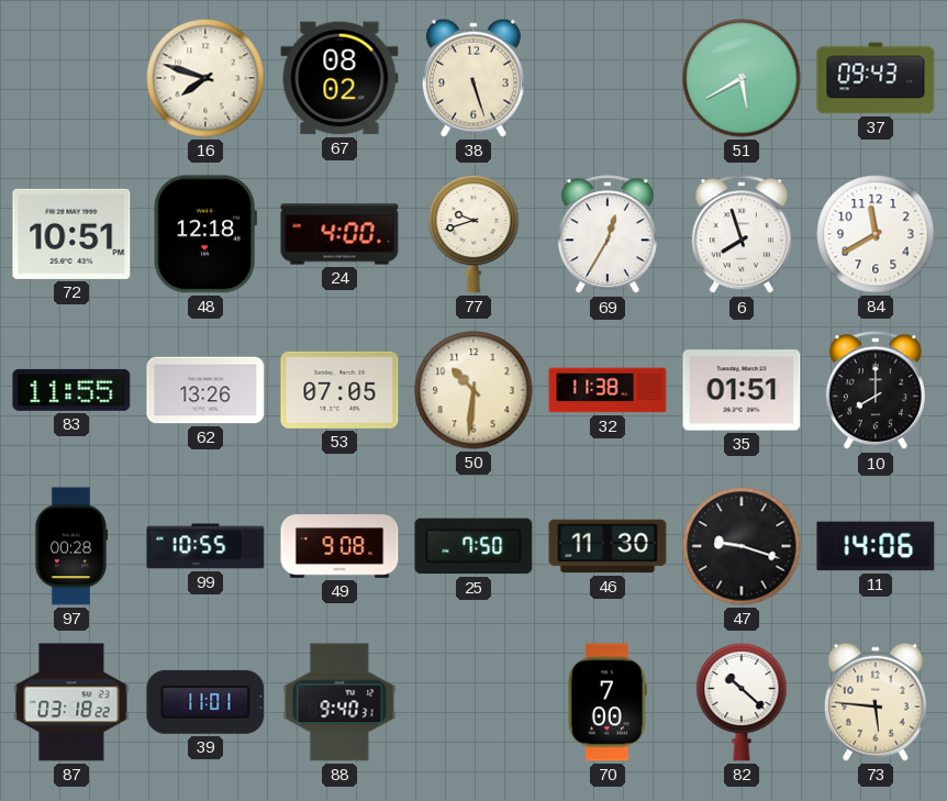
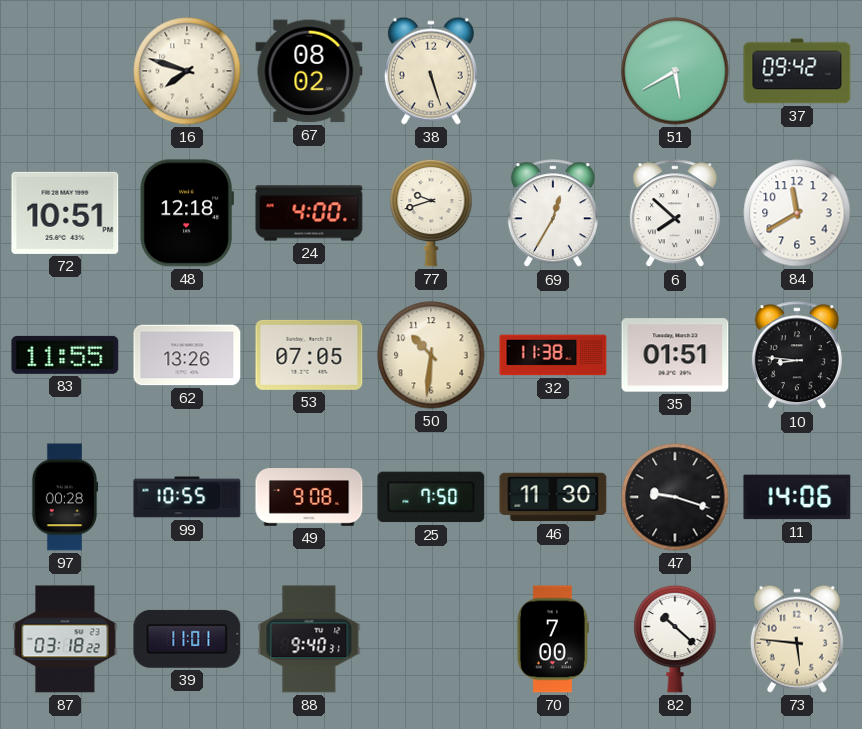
37: 09:43 -> 09:42
6: 7:57 -> 7:52
10: 8:00 -> 8:46
